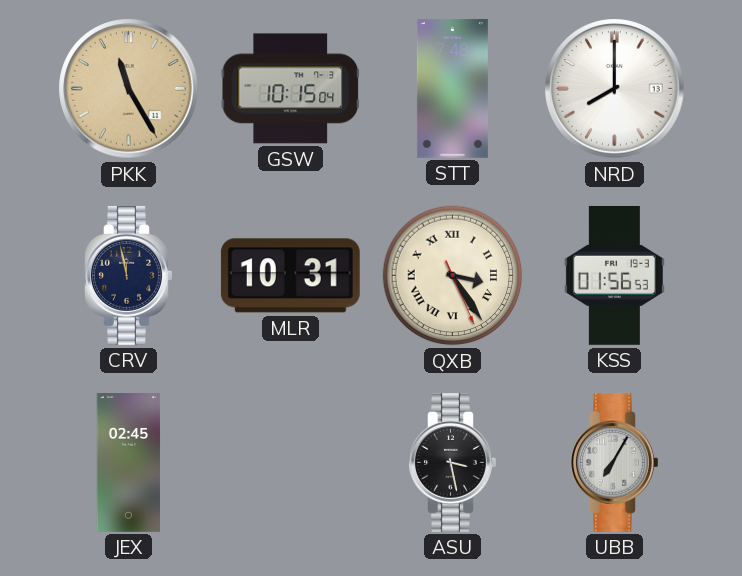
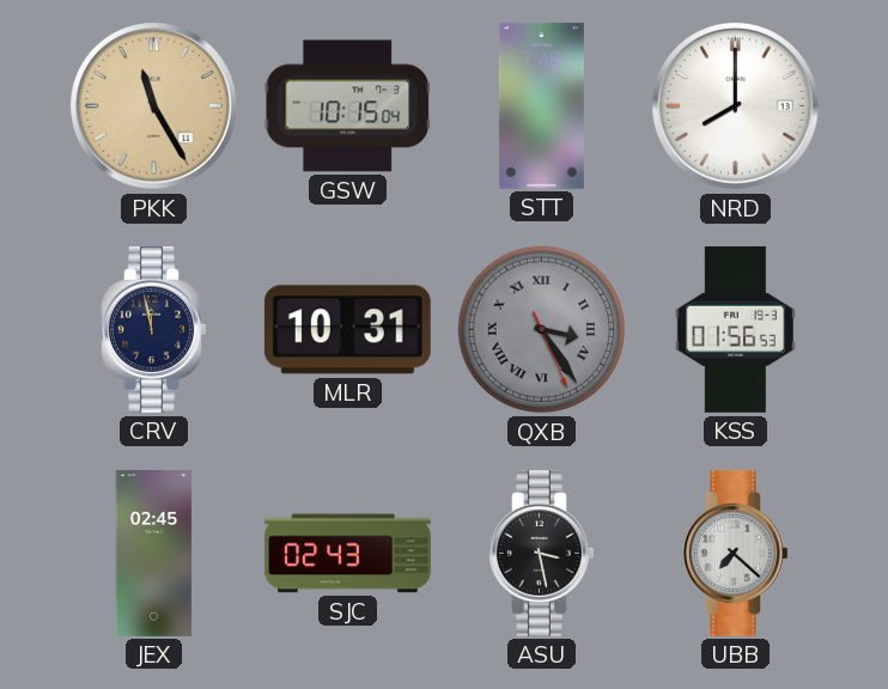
QXB dial: cream -> grey
SJC: none -> 02:43
UBB: 7:05 -> 7:22
